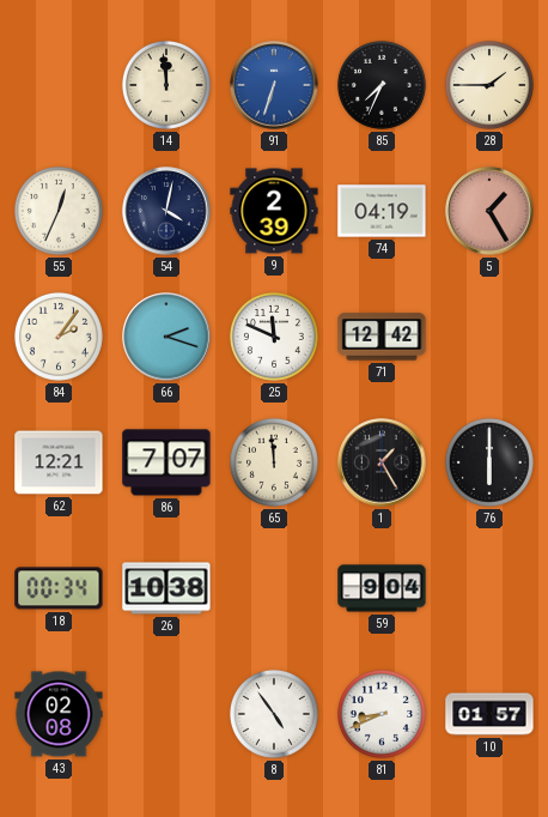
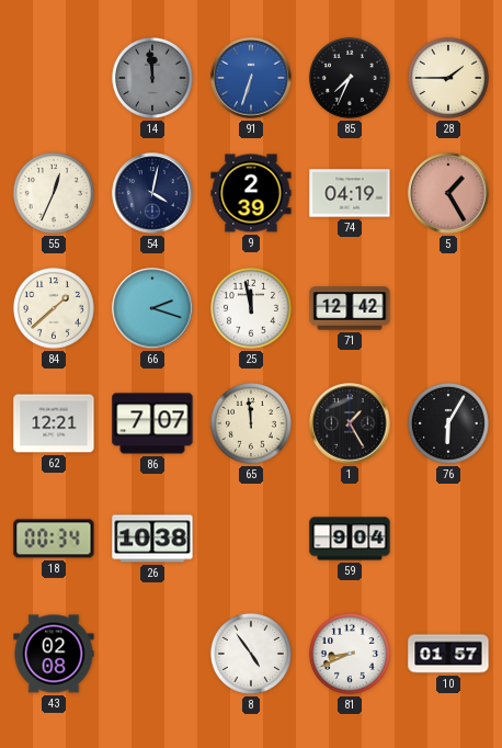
14 dial: cream -> grey
84: 2:06 -> 1:38
25: 11:49 -> 11:58
76: 6:00 -> 6:05
